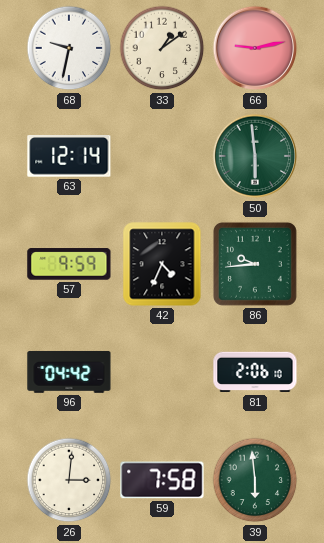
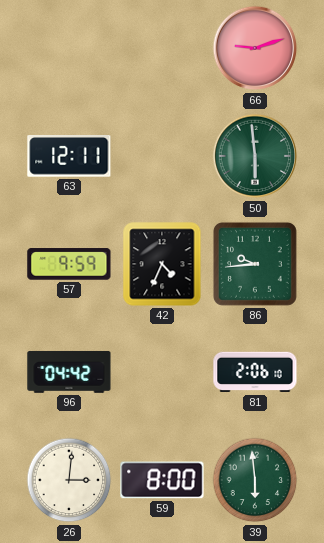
68: 9:32 -> none
33: 1:09 -> none
66: 9:13 -> 9:12
63: 12:14 -> 12:11
59: 7:58 -> 8:00
